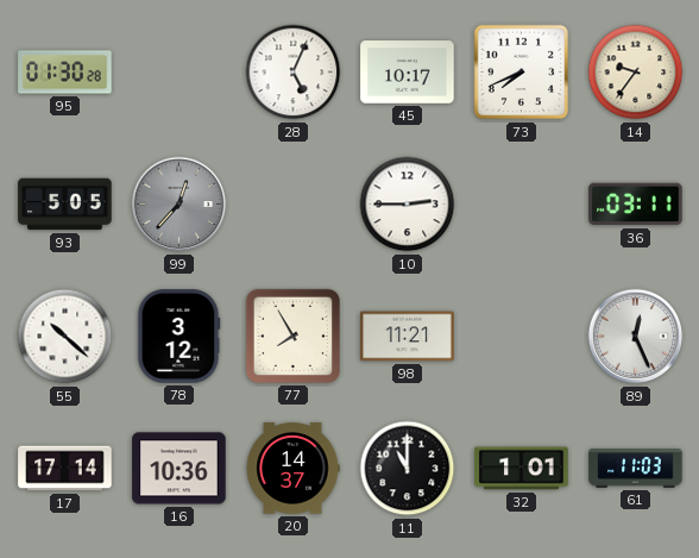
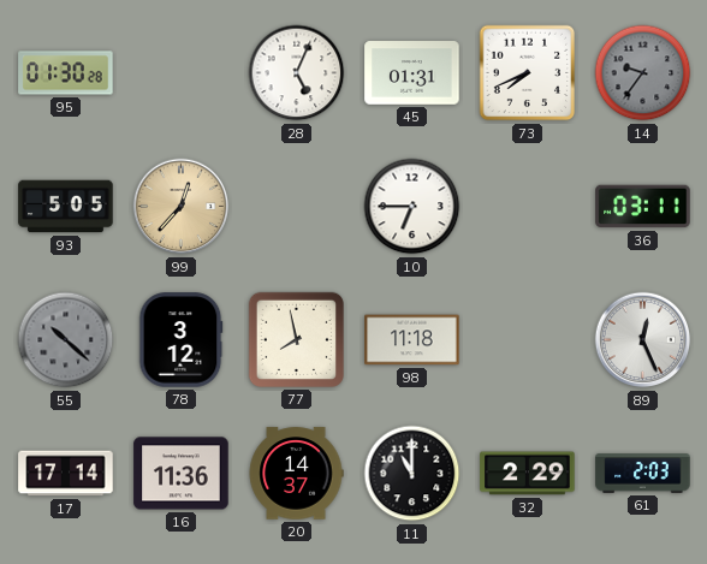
45: 10:17 -> 01:31
14 dial: cream -> grey
99 dial: grey -> champagne
10: 2:45 -> 6:45
55 dial: white -> grey
77: 7:55 -> 7:58
98: 11:21 -> 11:18
16: 10:36 -> 11:36
32: 1:01 -> 2:29
61: 11:03 -> 2:03
